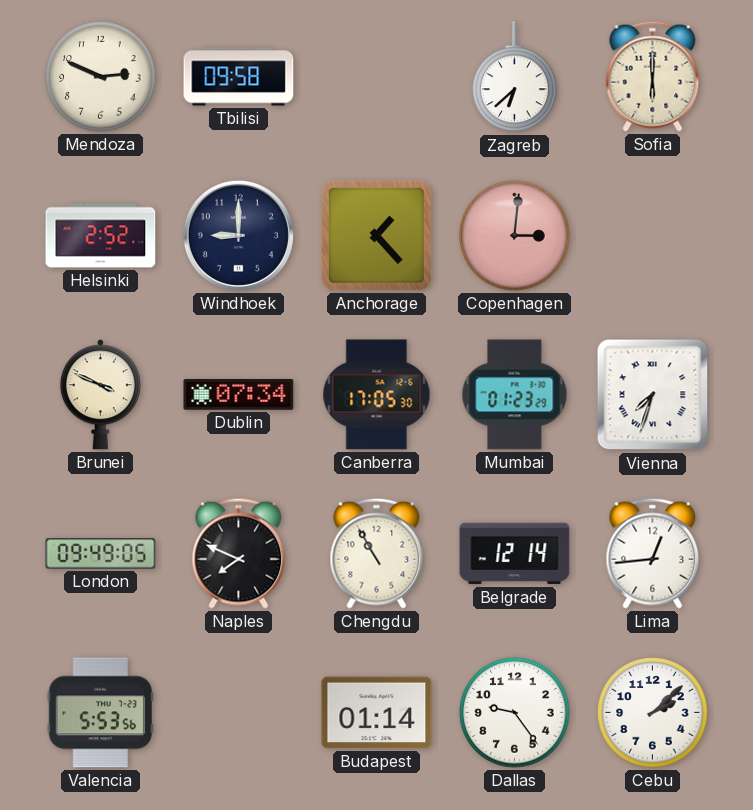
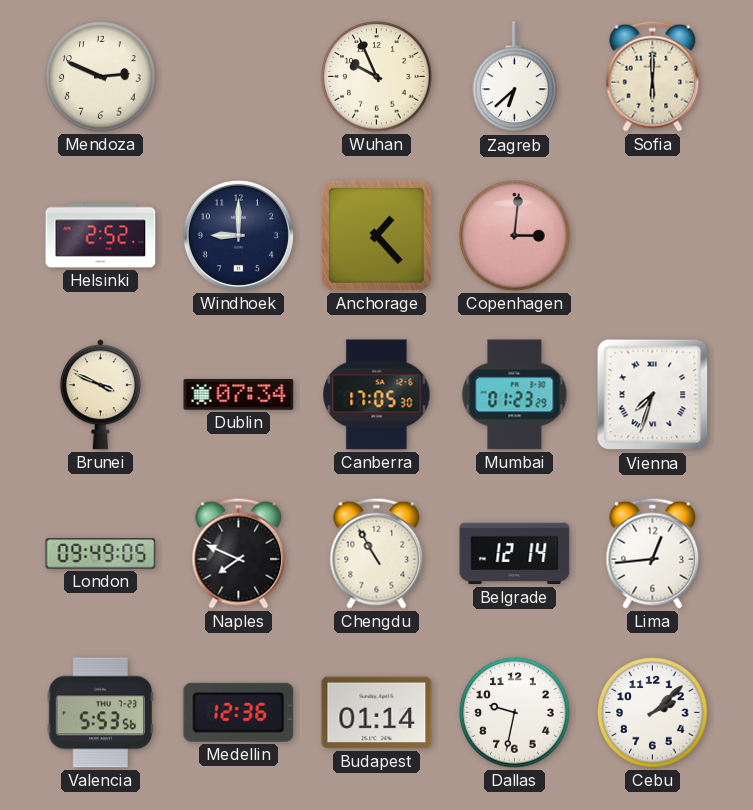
Tbilisi: 09:58 -> none
Wuhan: none -> 9:56
Medellin: none -> 12:36
Dallas: 9:24 -> 9:32
